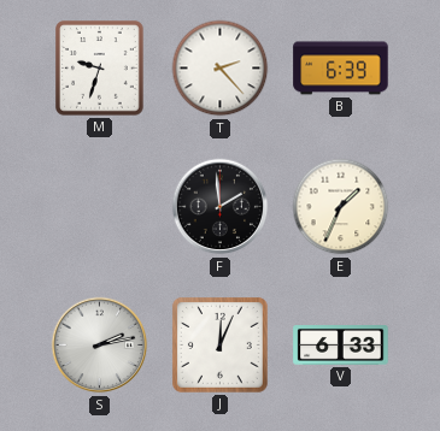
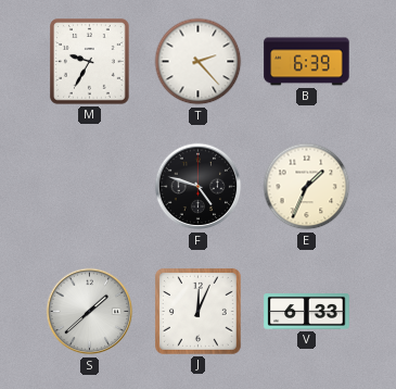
M: 9:33 -> 9:35
F: 1:59 -> 4:48
S: 2:13 -> 1:38
